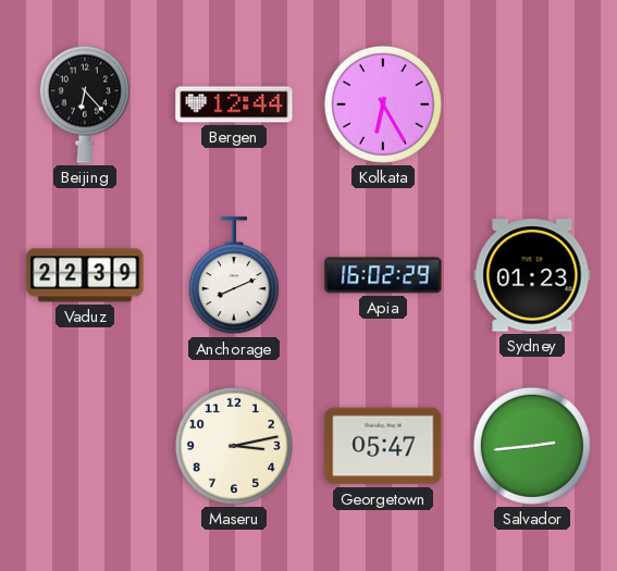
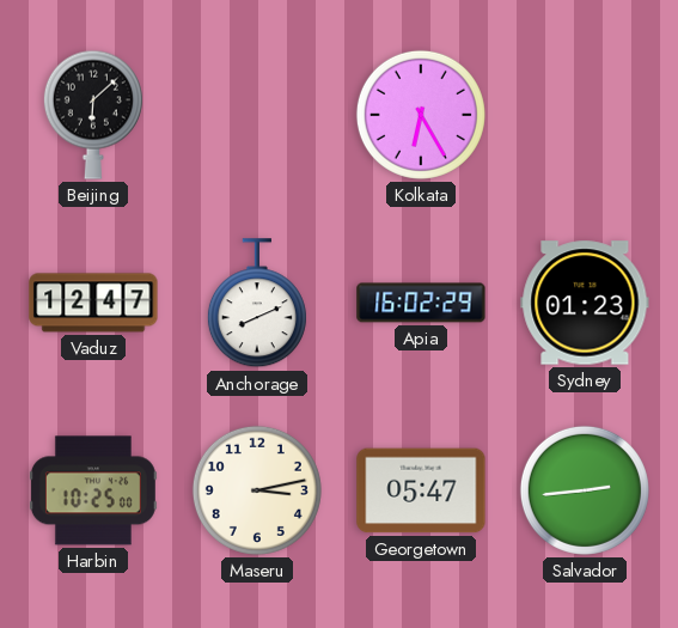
Beijing: 6:23 -> 6:08
Bergen: 12:44 -> none
Vaduz: 22:39 -> 12:47
Harbin: none -> 10:25
